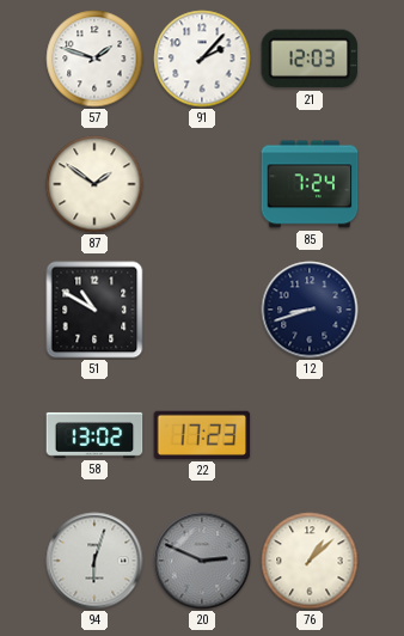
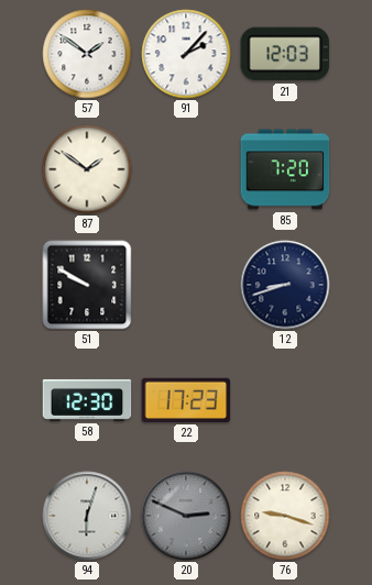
57: 1:48 -> 1:51
85: 7:24 -> 7:20
51: 10:50 -> 9:50
58: 13:02 -> 12:30
76: 1:08 -> 9:18
